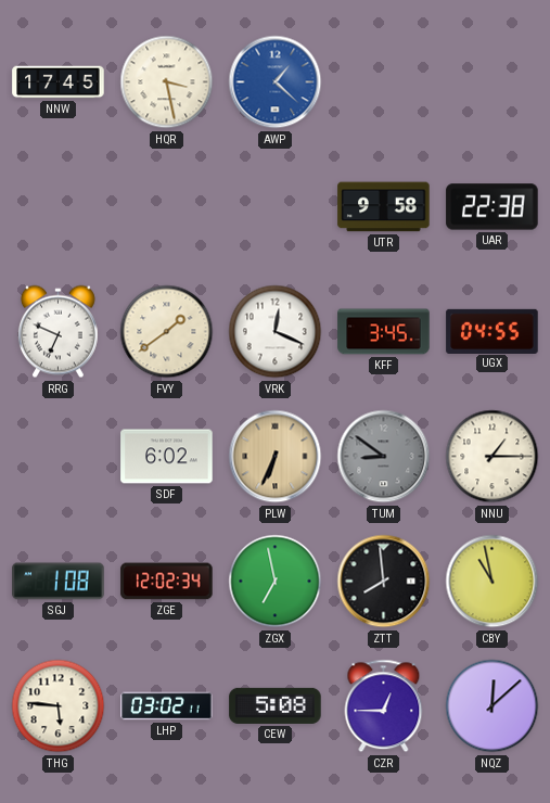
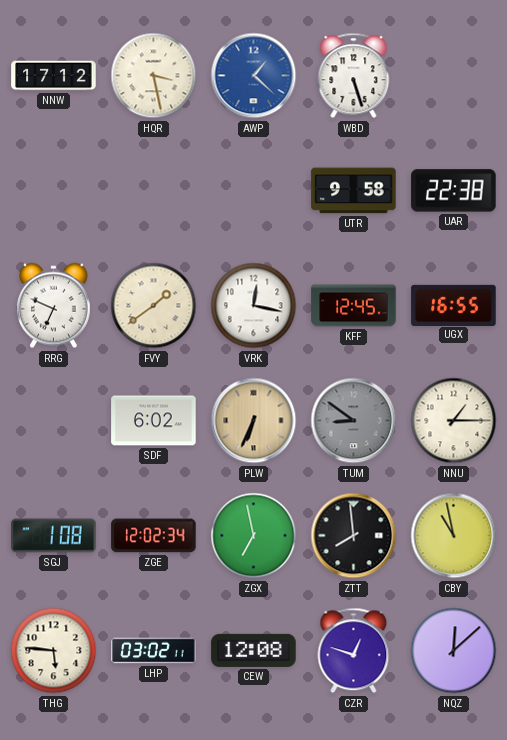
NNW: 17:45 -> 17:12
WBD: none -> 5:27
VRK: 12:19 -> 12:17
KFF: 3:45 -> 12:45
UGX: 04:55 -> 16:55
CEW: 5:08 -> 12:08
CZR: 12:45 -> 12:48
